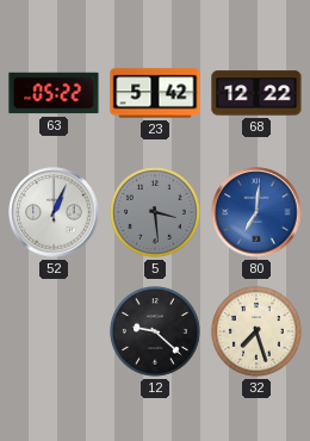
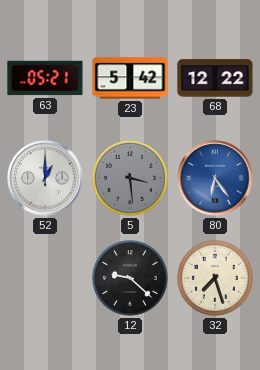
63: 05:22 -> 05:21
52: 1:04 -> 1:00
80: 7:01 -> 6:24
